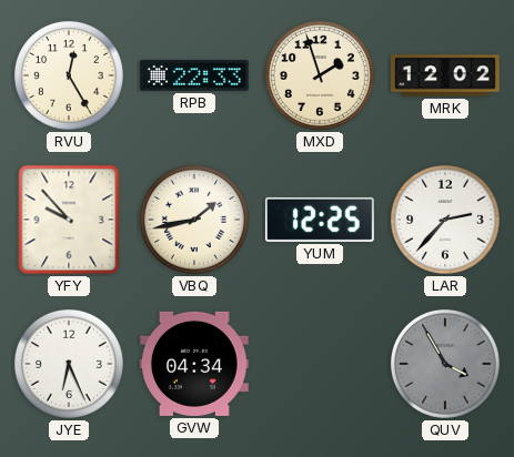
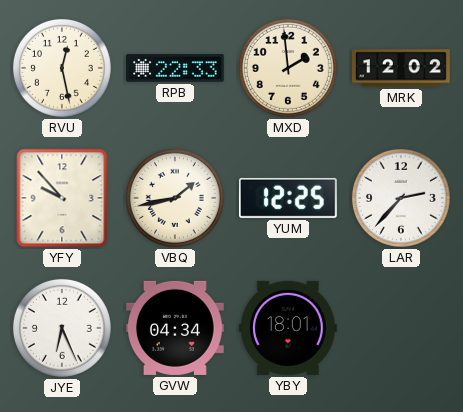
RVU: 12:25 -> 12:28
MXD: 1:57 -> 1:59
YBY: none -> 18:01
QUV: 3:55 -> none
